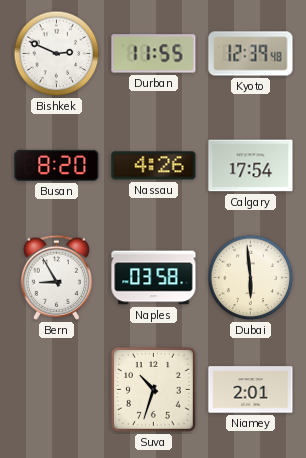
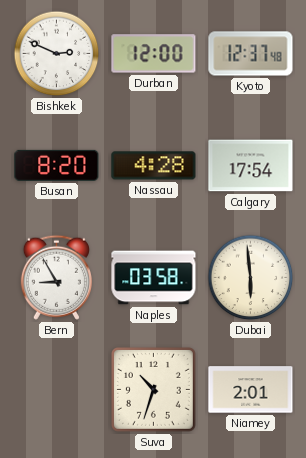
Durban: 11:55 -> 12:00
Kyoto: 12:39 -> 12:37
Nassau: 4:26 -> 4:28
